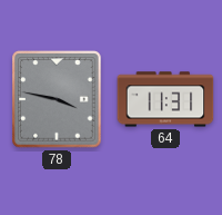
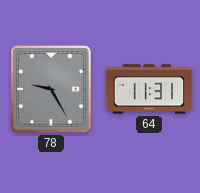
78: 3:47 -> 9:25
